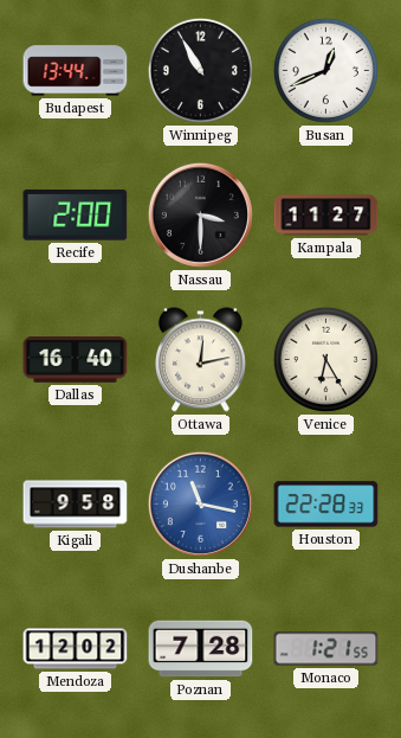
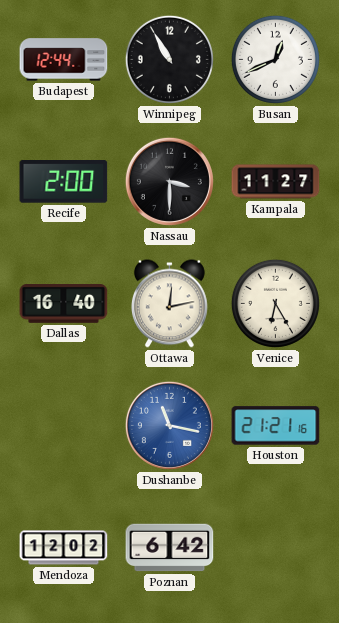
Budapest: 13:44 -> 12:44
Kigali: 9:58 -> none
Houston: 22:28 -> 21:21
Poznan: 7:28 -> 6:42
Monaco: 1:21 -> none
